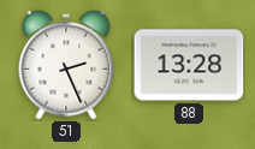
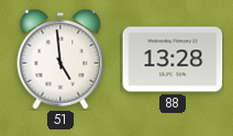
51: 2:26 -> 4:59
